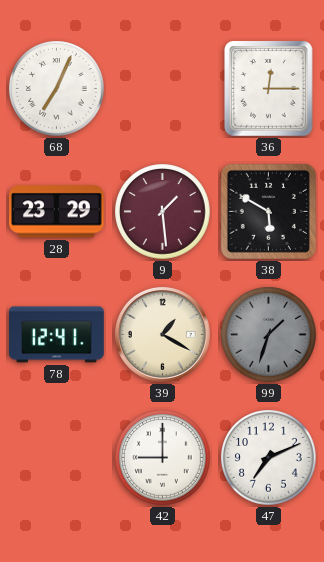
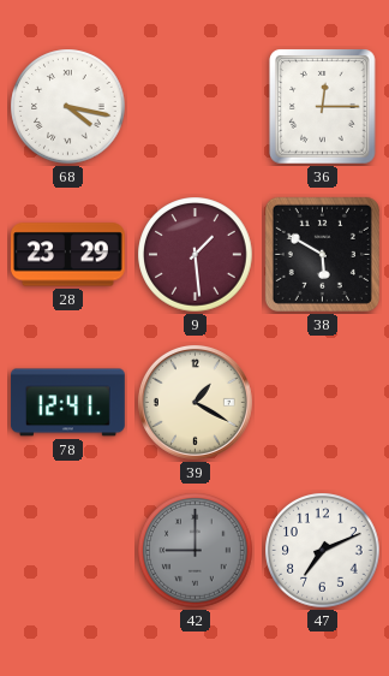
68: 7:04 -> 4:17
99: 1:33 -> none
42 dial: white -> grey
